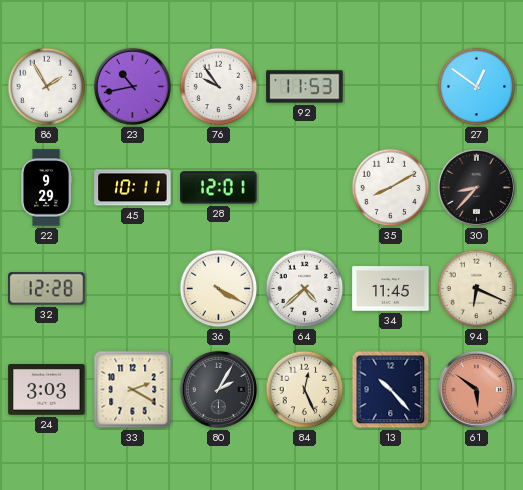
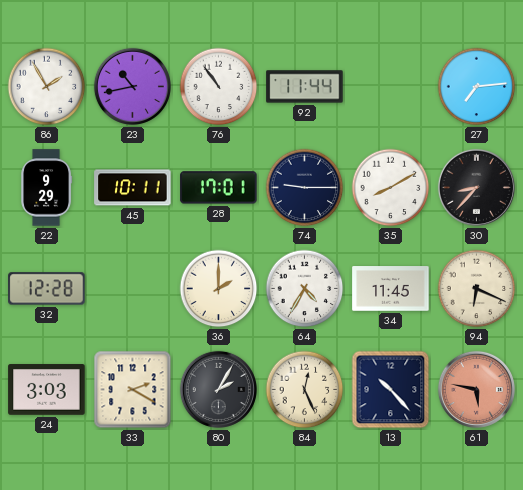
76: 9:54 -> 10:54
92: 11:53 -> 11:44
27: 12:51 -> 7:14
28: 12:01 -> 17:01
74: none -> 9:15
36: 4:20 -> 2:00
64: 4:38 -> 4:35
61: 5:51 -> 5:47
